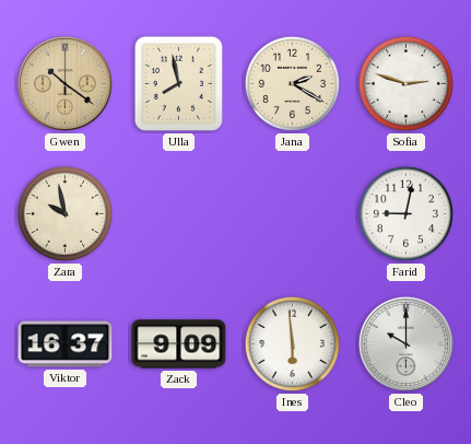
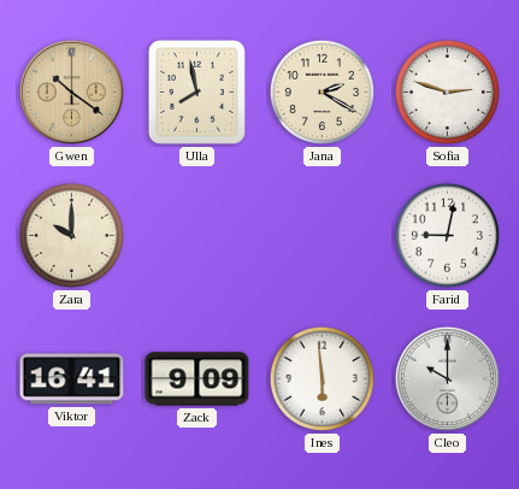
Zara: 9:58 -> 10:00
Viktor: 16:37 -> 16:41
